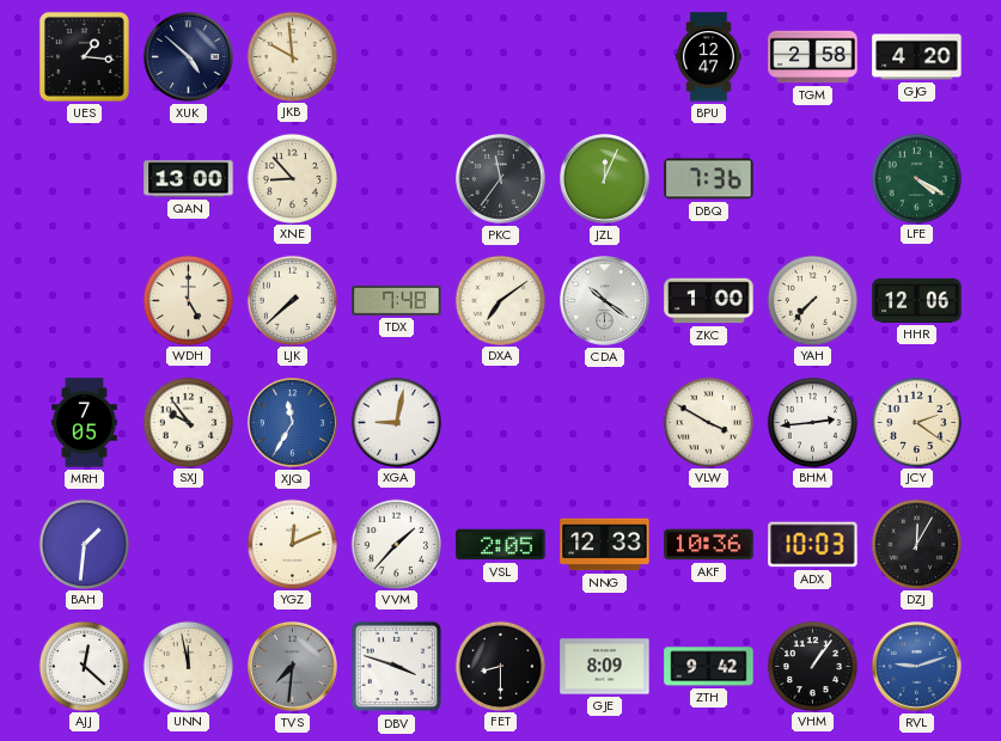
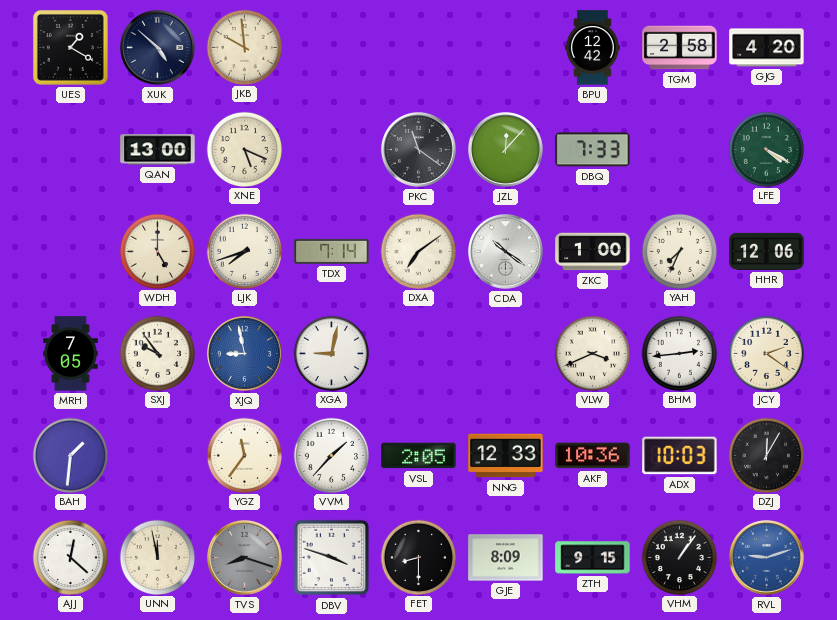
UES: 1:16 -> 1:20
BPU: 12:47 -> 12:42
XNE: 8:53 -> 5:19
PKC: 11:36 -> 11:21
JZL: 12:04 -> 12:07
DBQ: 7:36 -> 7:33
LJK: 7:38 -> 7:42
TDX: 7:48 -> 7:14
YAH: 7:37 -> 7:34
XJQ: 11:35 -> 8:58
VLW: 3:50 -> 3:41
YGZ: 12:11 -> 11:36
TVS: 7:31 -> 8:18
ZTH: 9:42 -> 9:15
